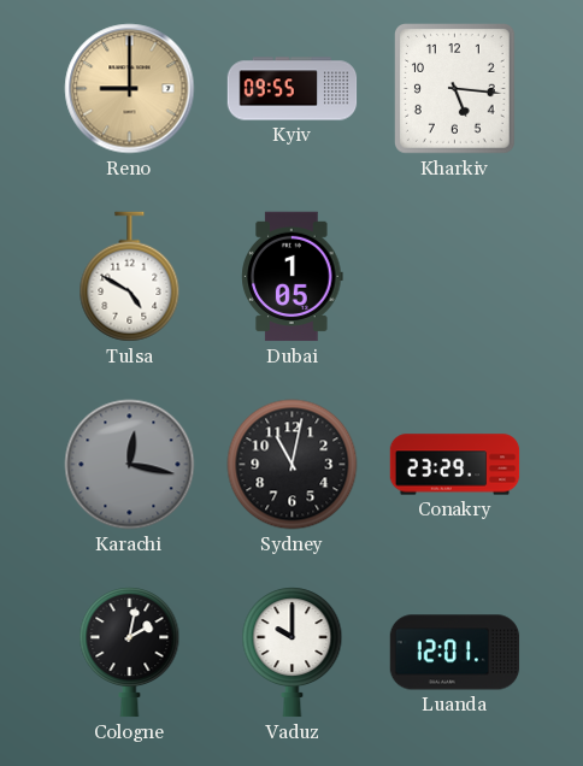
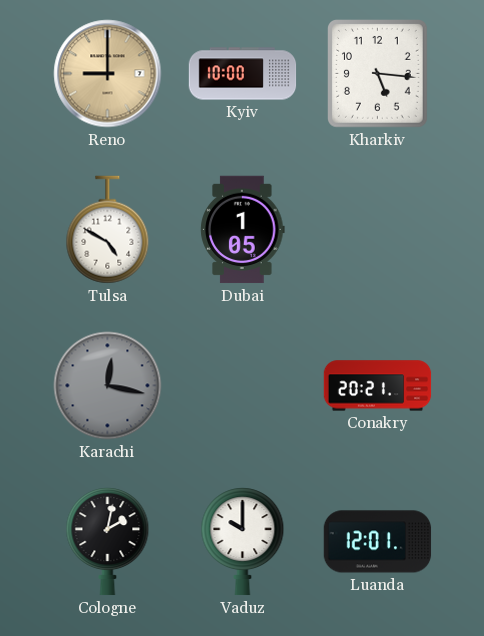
Kyiv: 09:55 -> 10:00
Sydney: 11:02 -> none
Conakry: 23:29 -> 20:21
